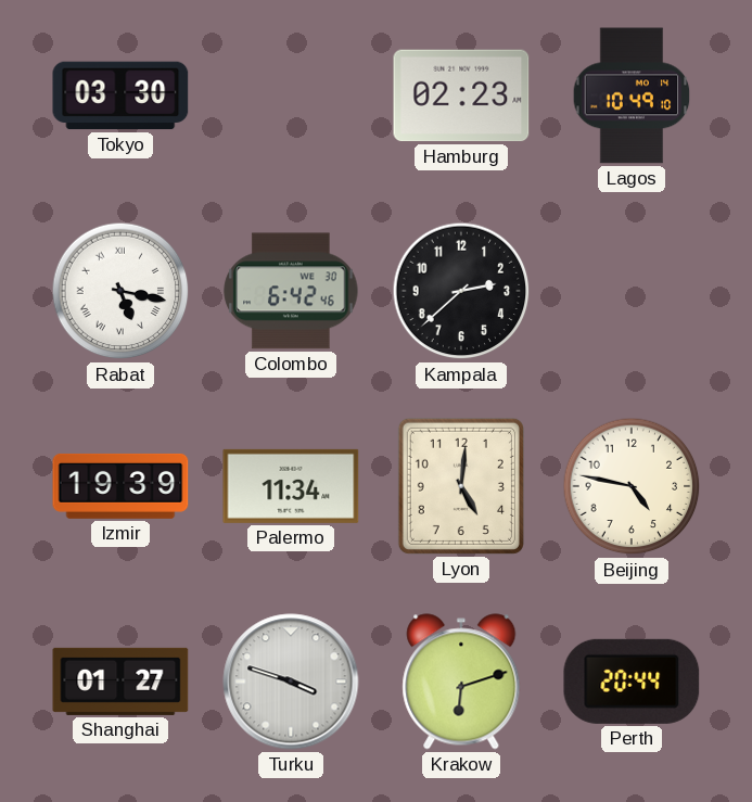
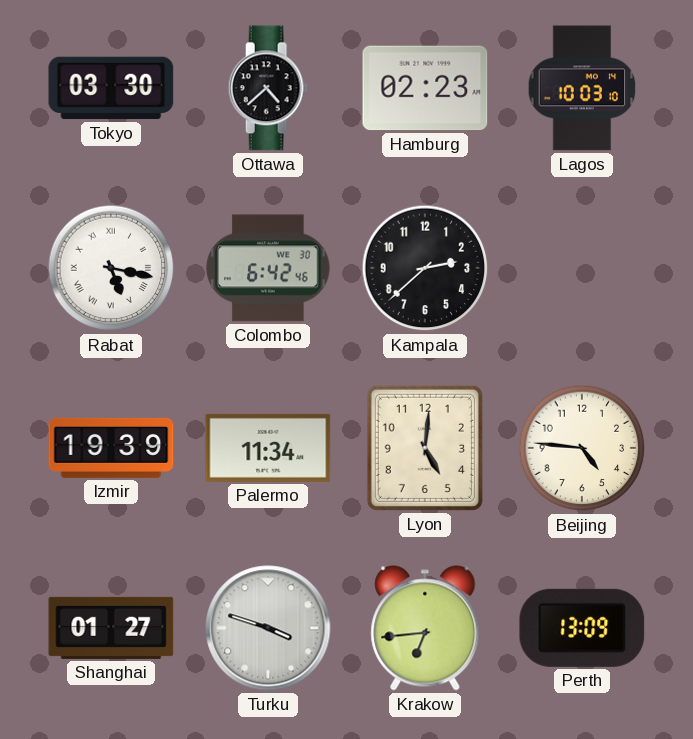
Ottawa: none -> 4:38
Lagos: 10:49 -> 10:03
Beijing: 4:47 -> 4:46
Krakow: 6:12 -> 6:44
Perth: 20:44 -> 13:09
